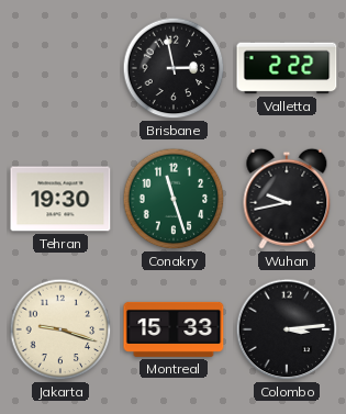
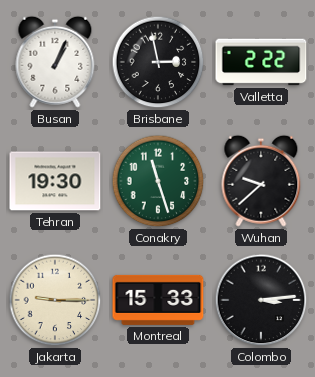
Busan: none -> 1:04
Wuhan: 9:43 -> 9:38
Jakarta: 9:18 -> 9:15
